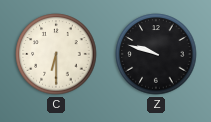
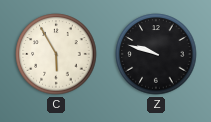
C: 6:30 -> 5:55
